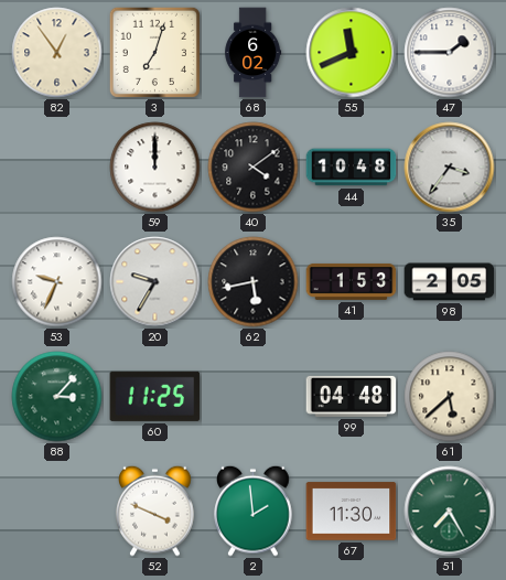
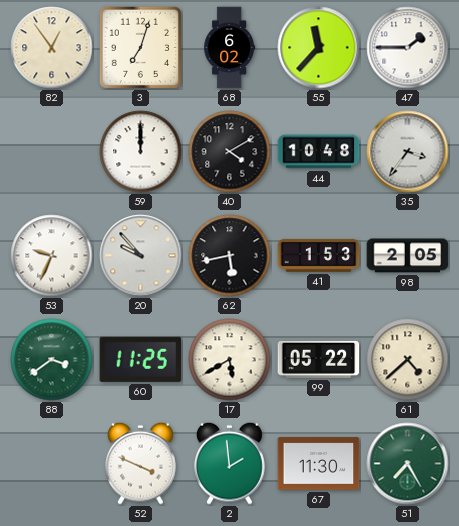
55: 11:41 -> 11:37
40: 4:09 -> 4:10
20: 9:35 -> 9:53
88: 3:07 -> 3:39
17: none -> 5:40
99: 04:48 -> 05:22
61: 5:38 -> 4:38
